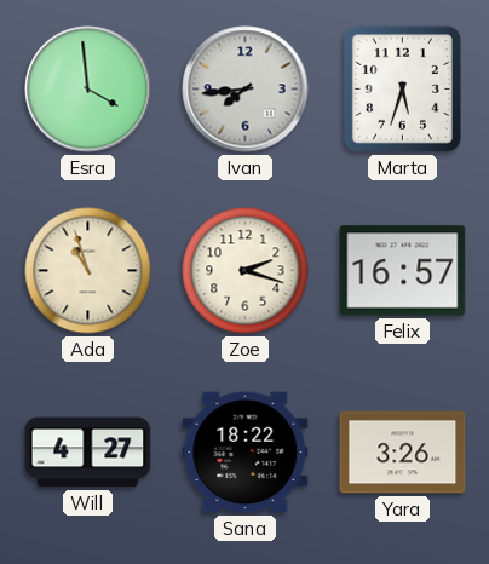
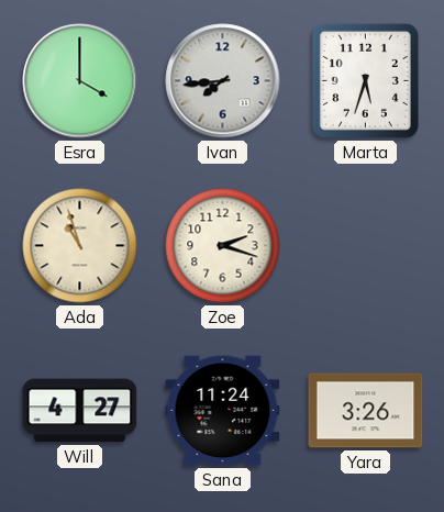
Esra: 3:59 -> 4:00
Felix: 16:57 -> none
Sana: 18:22 -> 11:24
